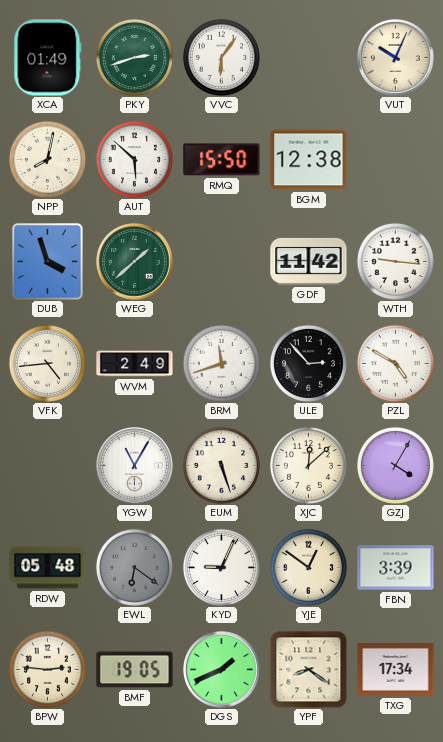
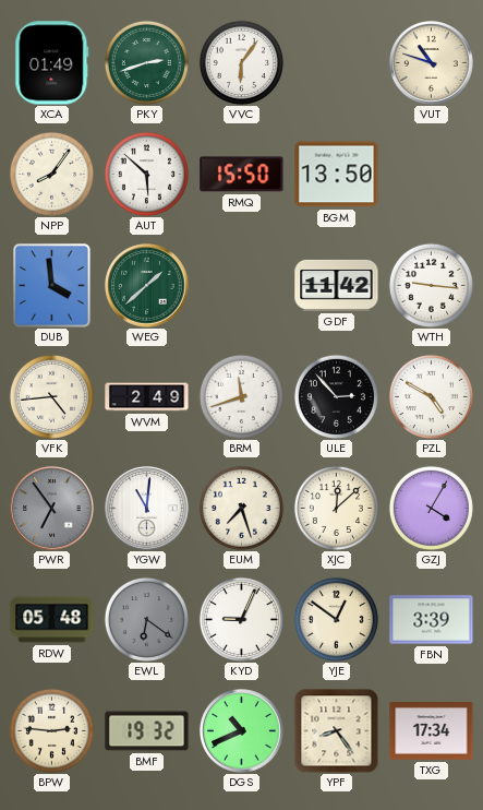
VUT: 10:04 -> 10:48
NPP: 8:02 -> 8:06
BGM: 12:38 -> 13:50
DUB: 3:57 -> 3:59
PWR: none -> 6:54
YGW: 11:05 -> 11:01
EUM: 5:27 -> 7:27
BMF: 19:05 -> 19:32
DGS: 1:41 -> 10:41
YPF: 8:21 -> 8:24
